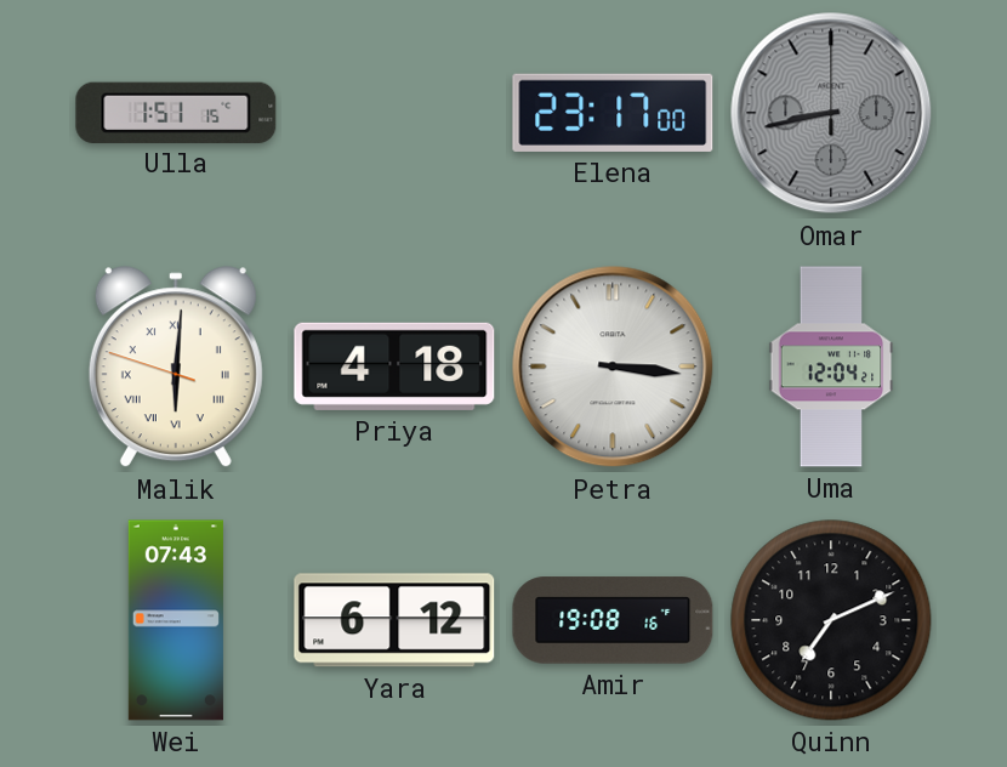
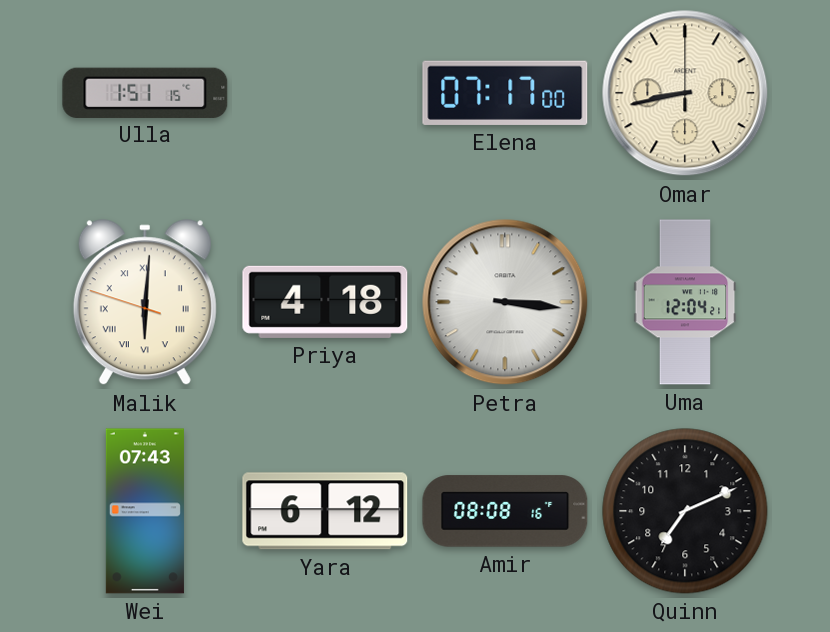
Elena: 23:17 -> 07:17
Omar dial: grey -> cream
Amir: 19:08 -> 08:08
